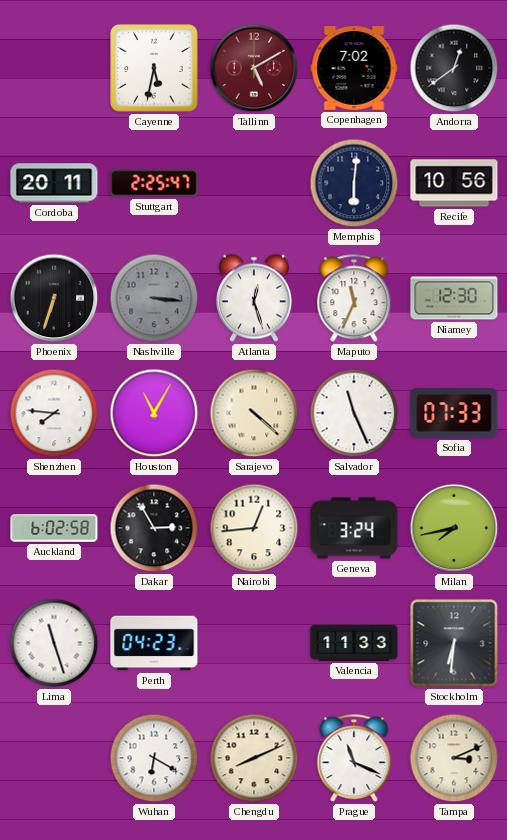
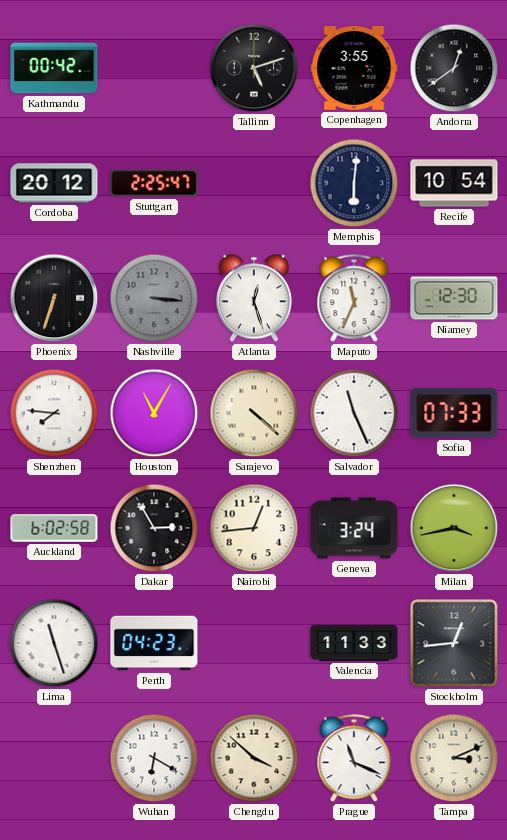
Kathmandu: none -> 00:42
Cayenne: 5:32 -> none
Tallinn: 5:10 -> 5:12
Tallinn dial: burgundy -> black
Copenhagen: 7:02 -> 3:55
Cordoba: 20:11 -> 20:12
Recife: 10:56 -> 10:54
Milan: 7:43 -> 3:43
Stockholm: 6:31 -> 12:44
Chengdu: 8:11 -> 3:52
